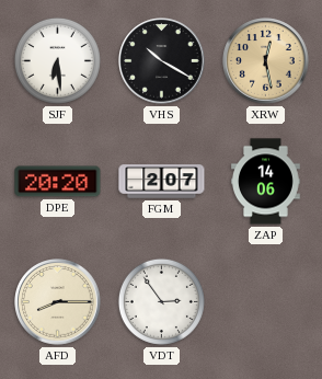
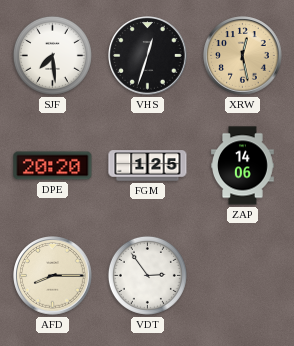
SJF: 6:29 -> 7:29
VHS: 10:20 -> 12:33
FGM: 2:07 -> 1:25
